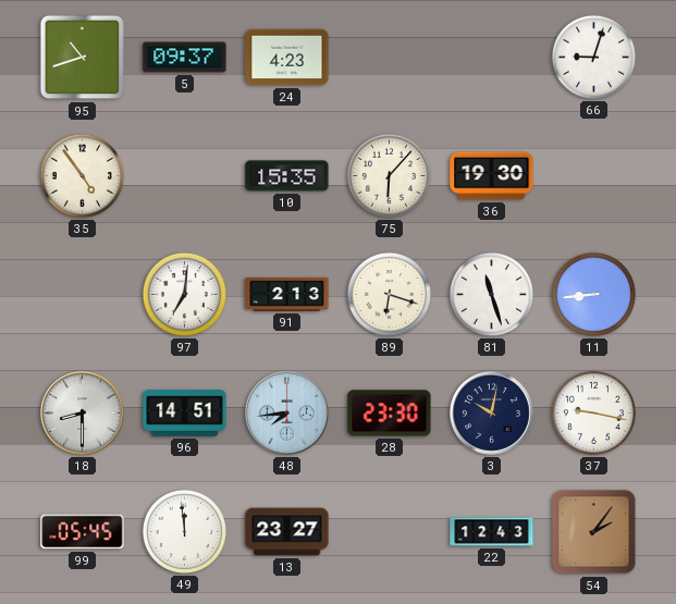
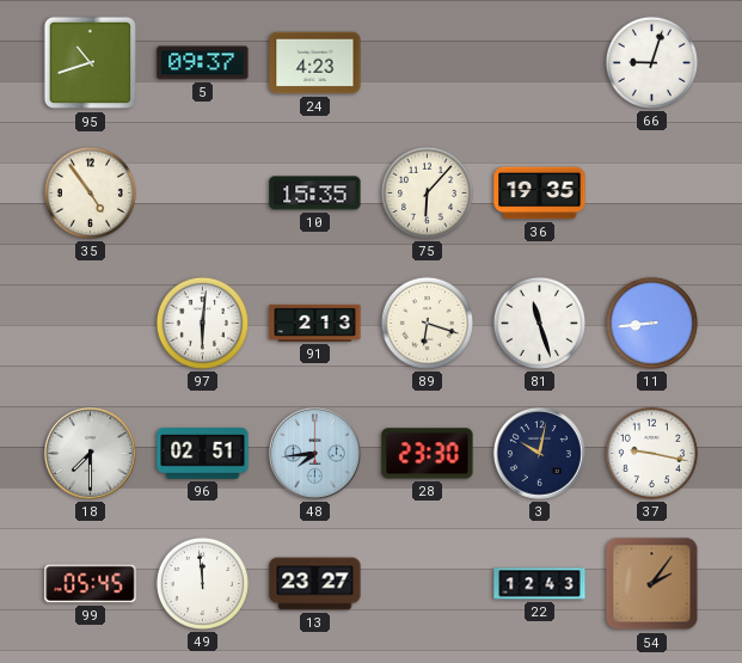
36: 19:30 -> 19:35
97: 7:01 -> 6:01
18: 8:30 -> 7:30
96: 14:51 -> 02:51
